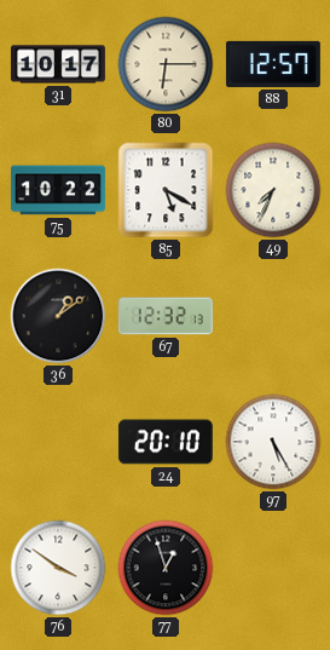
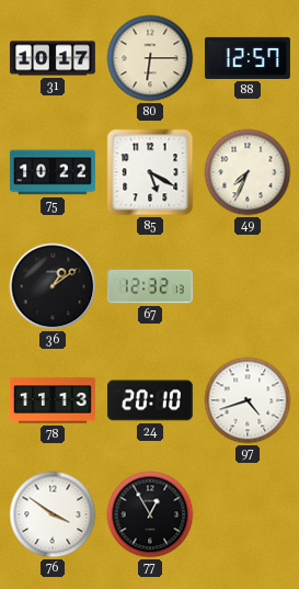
78: none -> 11:13
97: 5:25 -> 4:42
77: 12:57 -> 12:55
